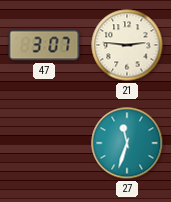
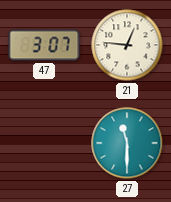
21: 2:46 -> 12:46
27: 11:33 -> 11:30
